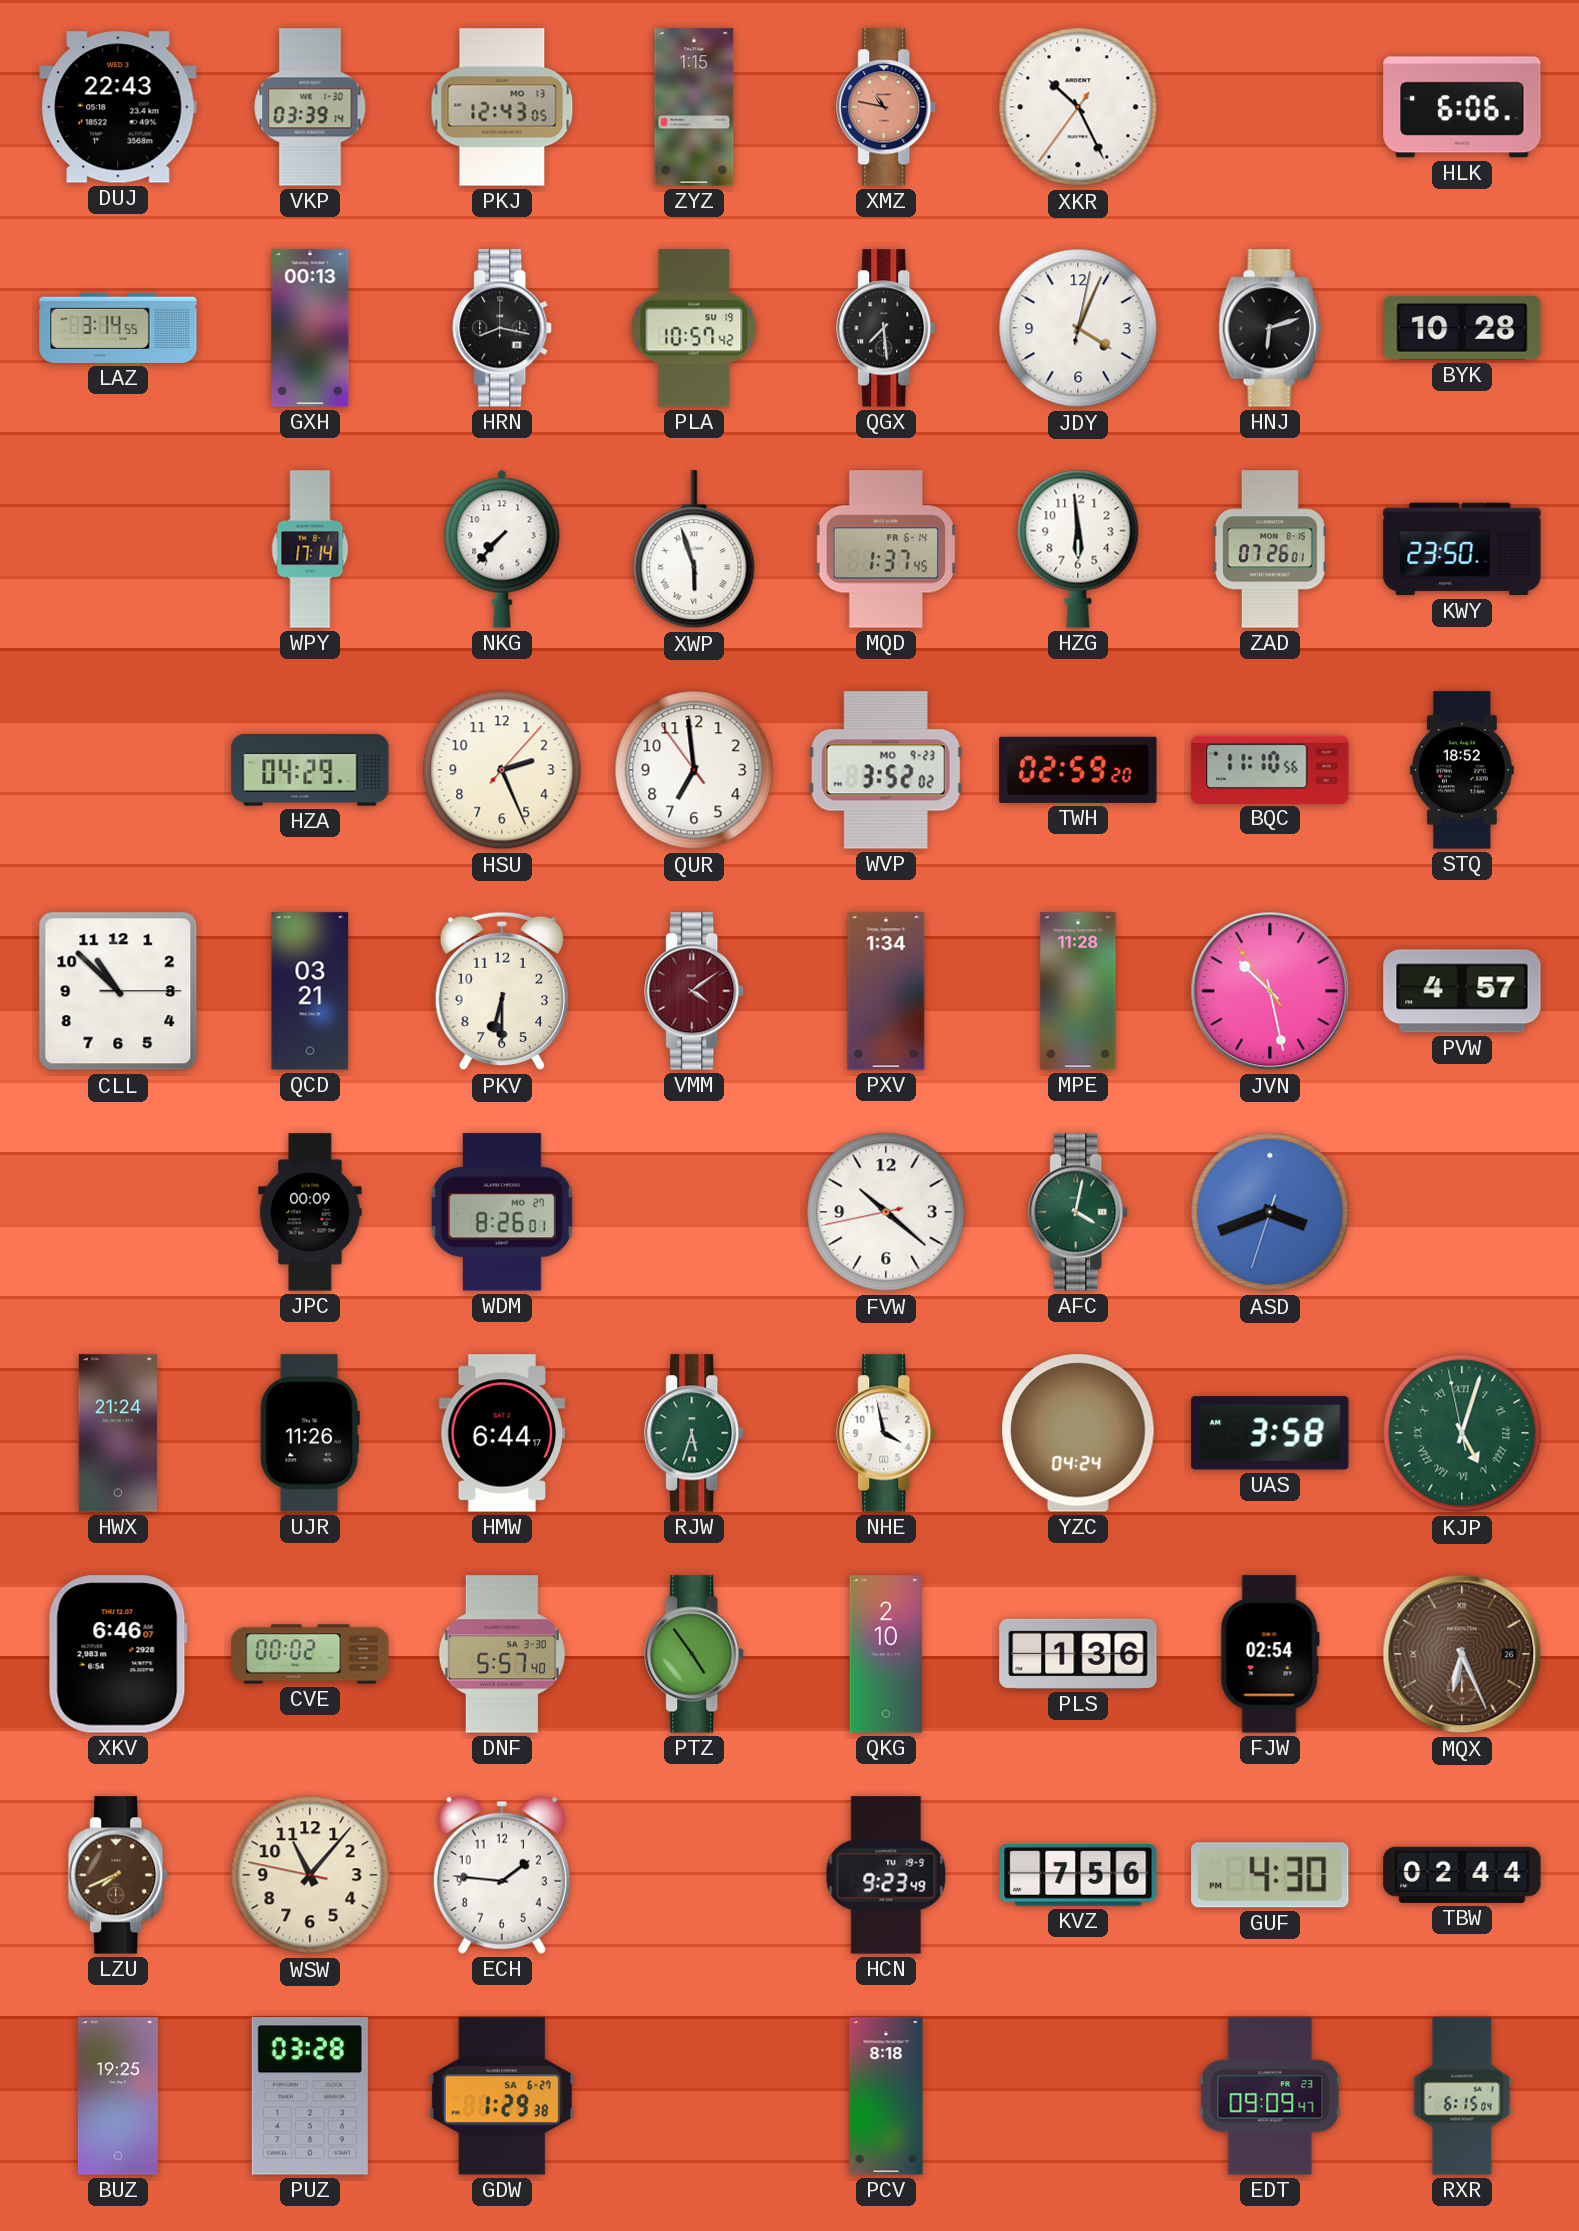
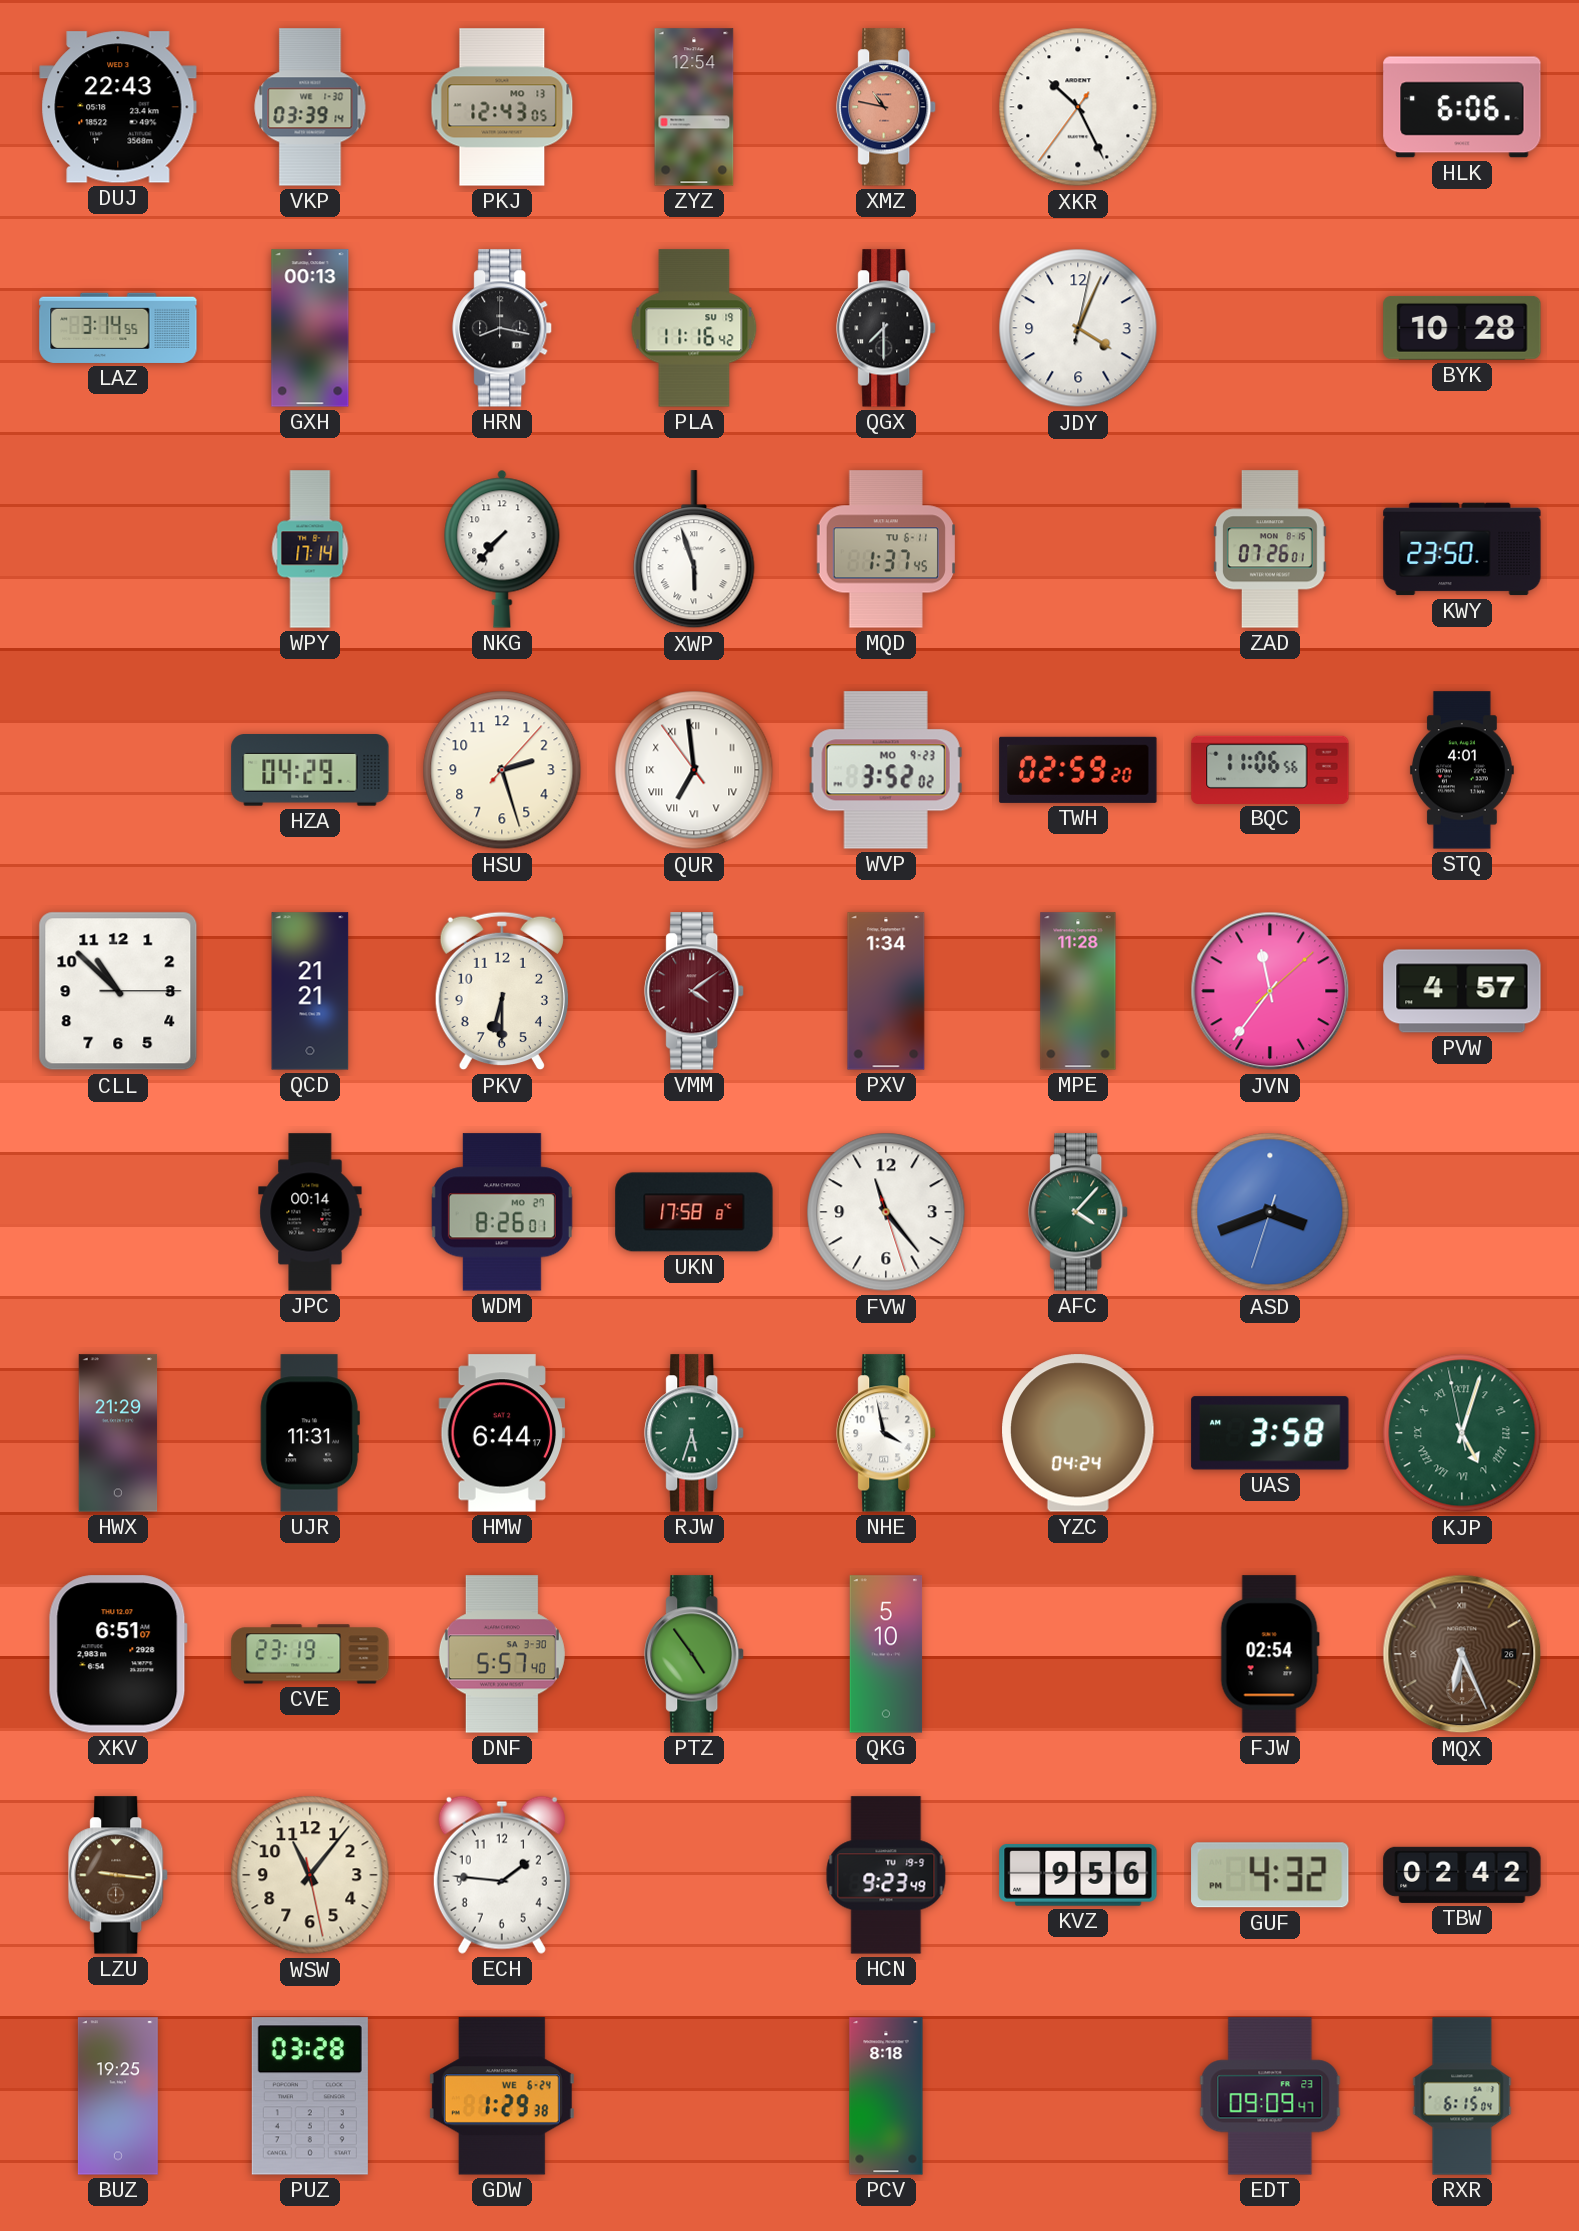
ZYZ: 1:15 -> 12:54
PLA: 10:57 -> 11:16
QGX: 7:29 -> 7:30
HNJ: 6:12 -> none
MQD date: FR 6-14 -> TU 6-11
HZG: 5:59 -> none
HSU: 2:26 -> 2:27
QUR numerals: Arabic -> Roman
BQC: 11:10 -> 11:06
STQ: 18:52 -> 4:01
QCD: 03:21 -> 21:21
JVN: 10:27 -> 11:36
JPC: 00:09 -> 00:14
UKN: none -> 17:58
FVW: 10:21 -> 11:23
AFC: 4:02 -> 4:07
HWX: 21:24 -> 21:29
UJR: 11:26 -> 11:31
XKV: 6:46 -> 6:51
CVE: 00:02 -> 23:19
QKG: 2:10 -> 5:10
PLS: 1:36 -> none
LZU: 7:41 -> 9:16
WSW: 11:06:47 -> 11:06:28
KVZ: 7:56 -> 9:56
GUF: 4:30 -> 4:32
TBW: 02:44 -> 02:42
GDW date: SA 6-27 -> WE 6-24
